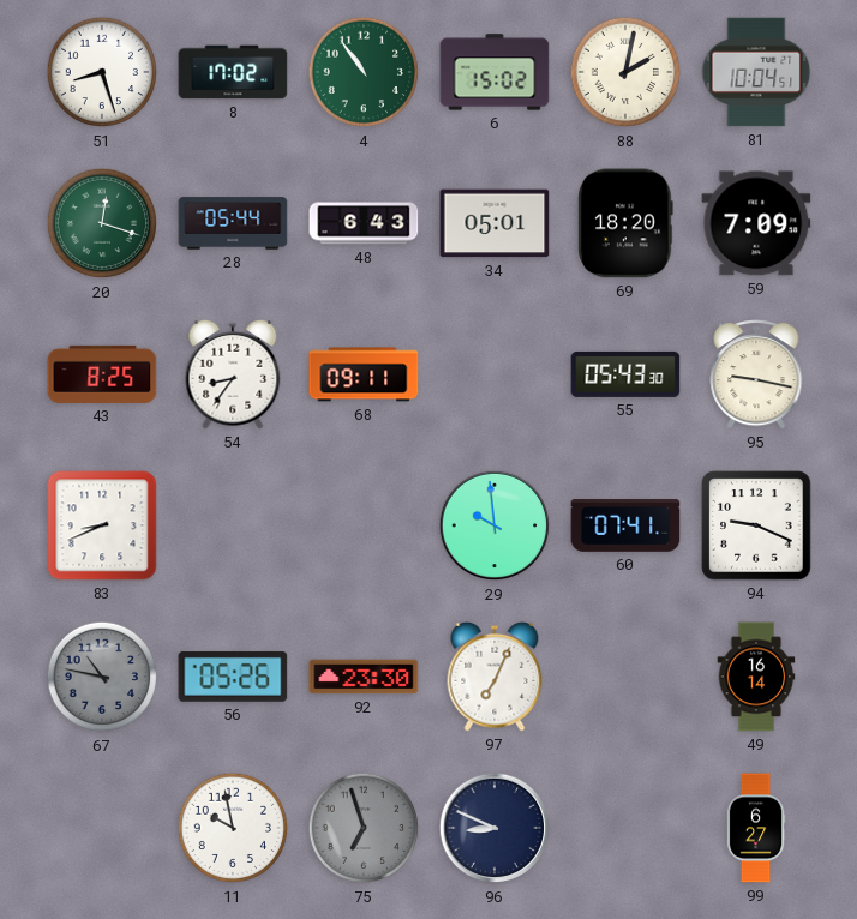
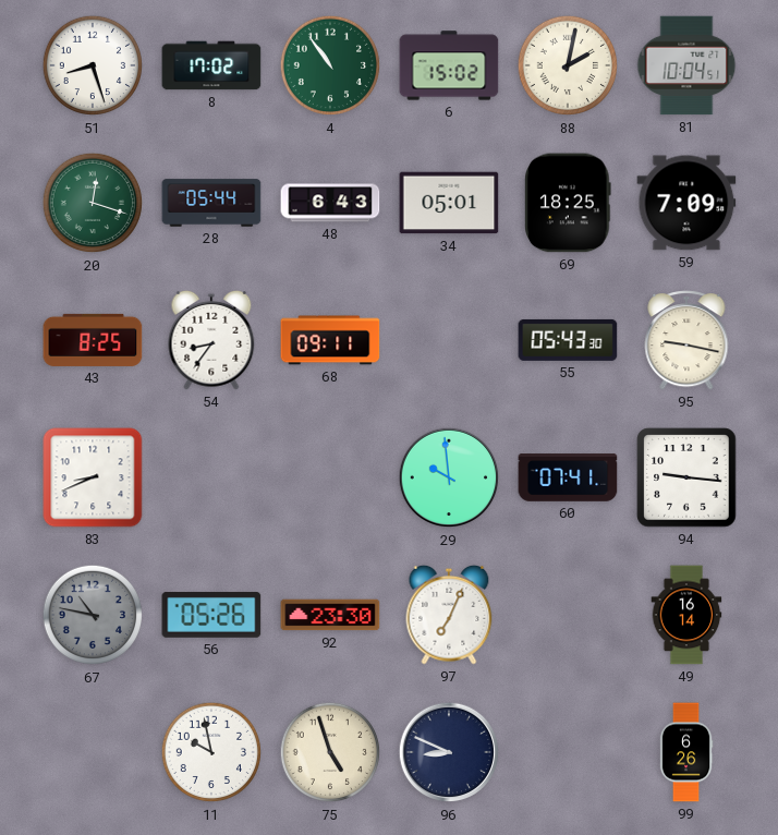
69: 18:20 -> 18:25
94: 9:19 -> 9:16
75: 6:57 -> 4:57
75 dial: grey -> cream
99: 6:27 -> 6:26
